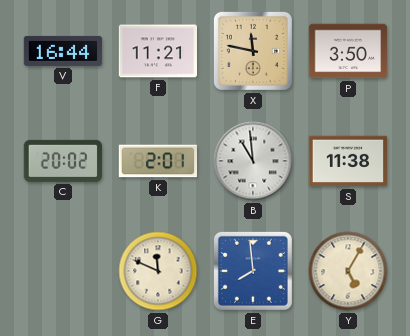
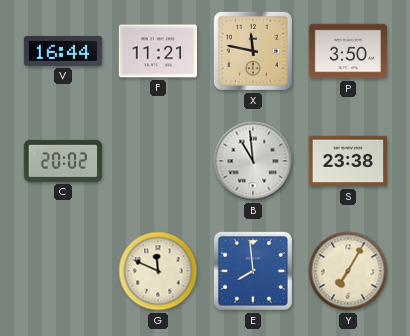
K: 2:01 -> none
S: 11:38 -> 23:38
Y: 5:05 -> 7:05
